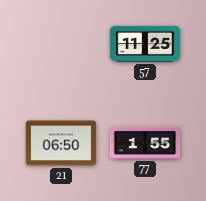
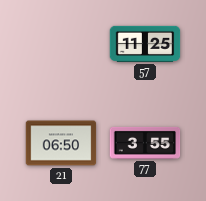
77: 1:55 -> 3:55
